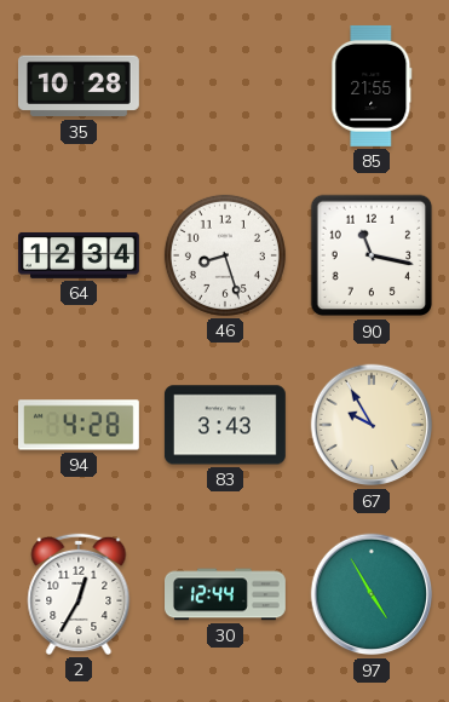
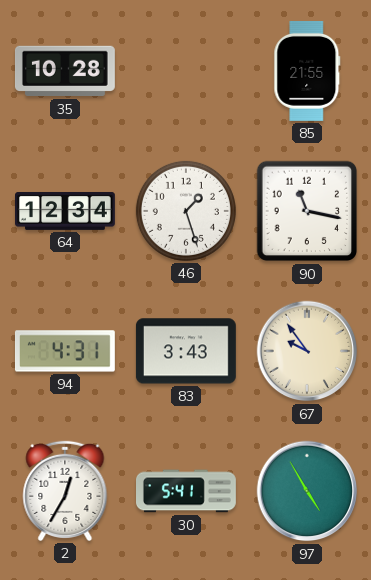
46: 8:27 -> 1:27
94: 4:28 -> 4:31
67: 9:55 -> 9:54
30: 12:44 -> 5:41
